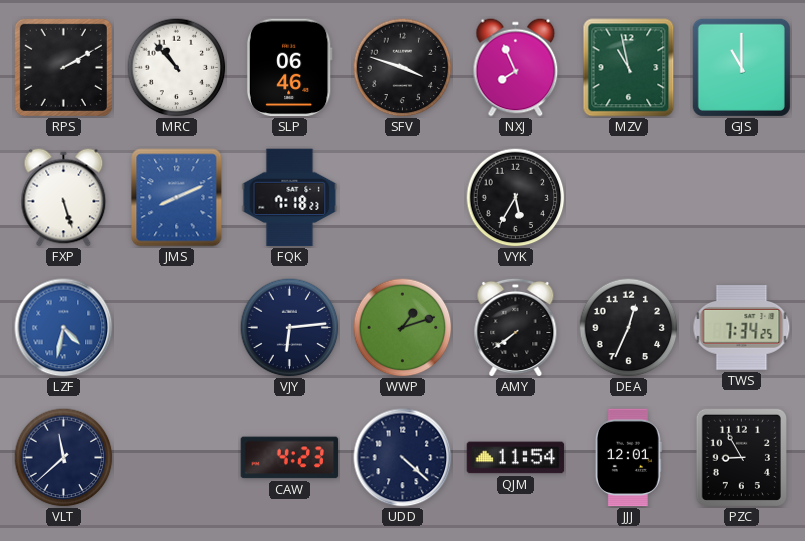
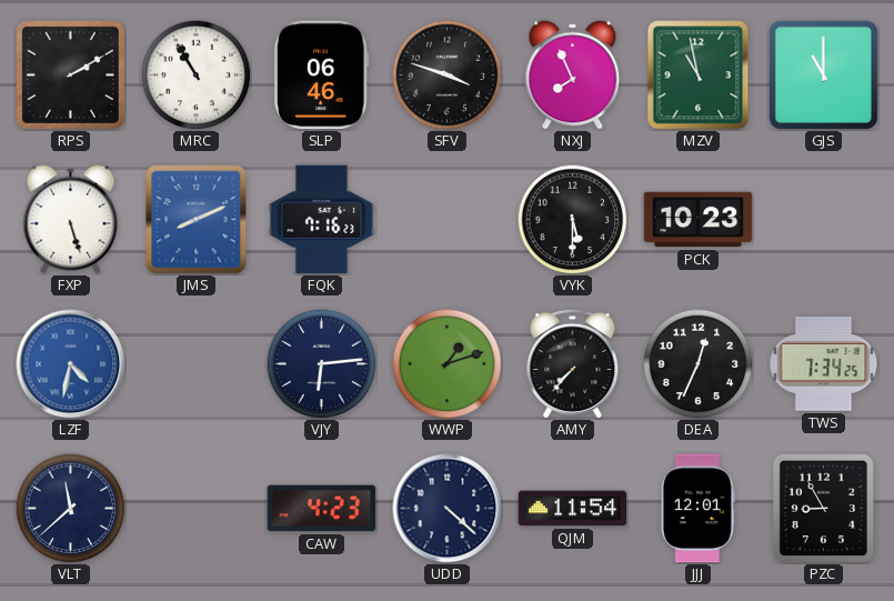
MRC: 10:53 -> 10:55
FQK: 7:18 -> 7:16
VYK: 5:35 -> 5:30
PCK: none -> 10:23
AMY: 7:39 -> 7:37
